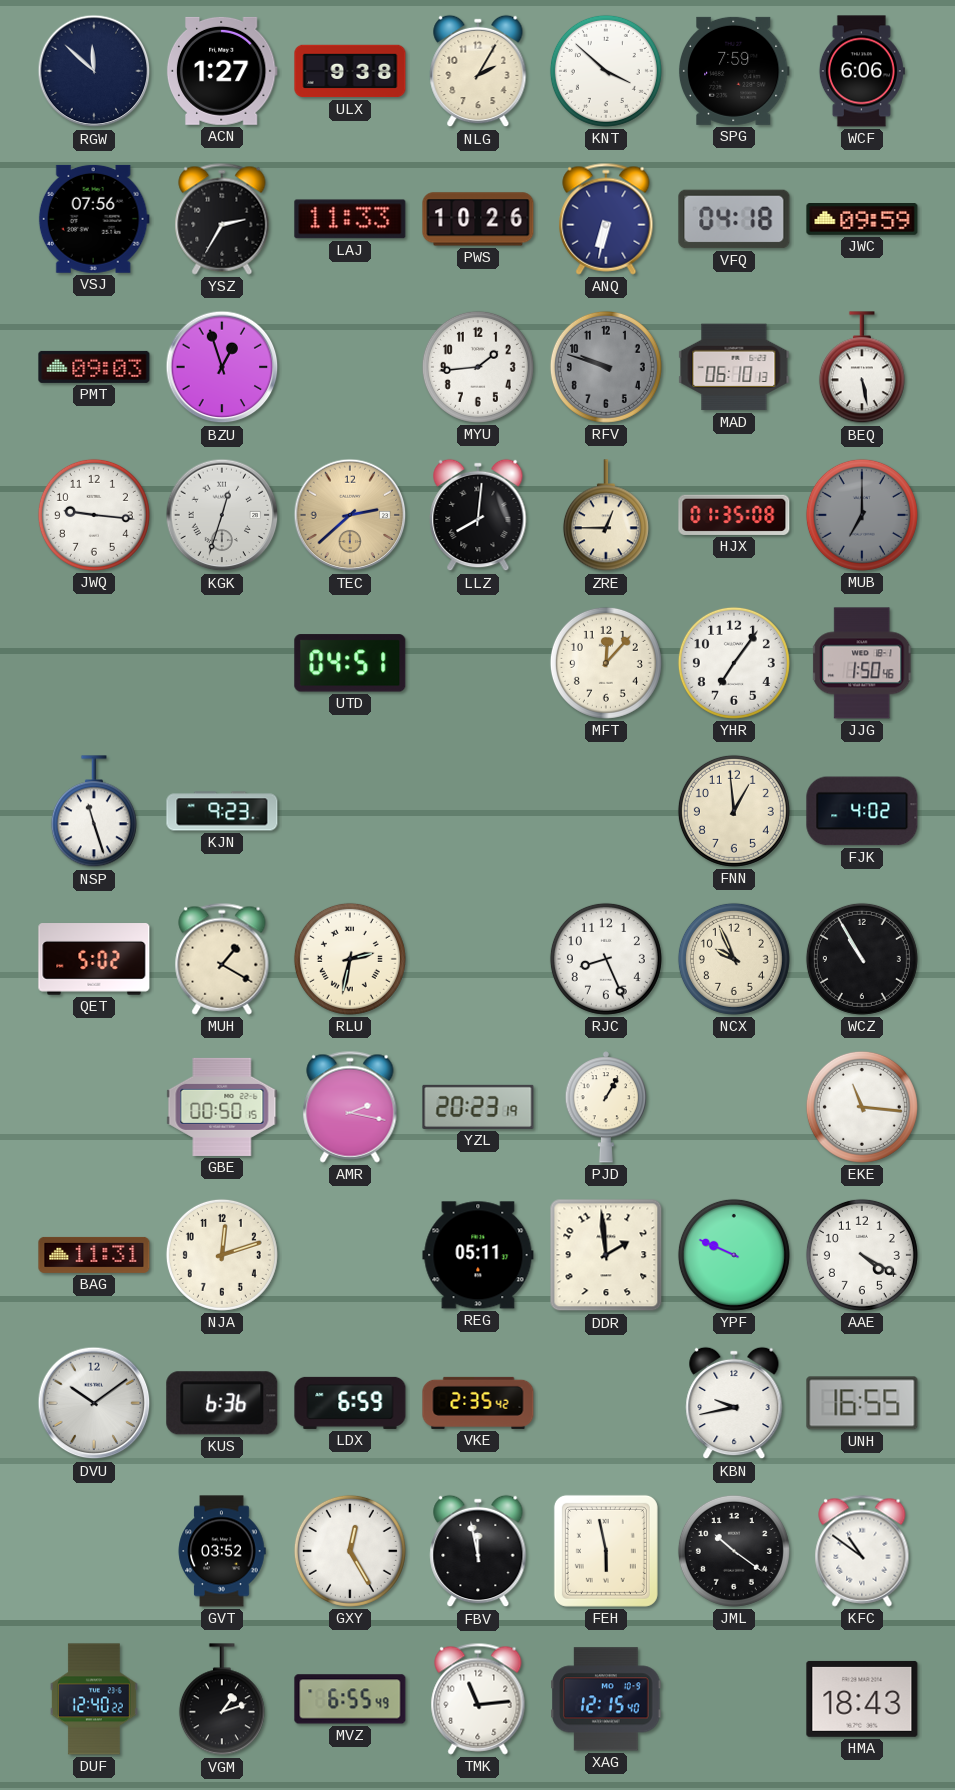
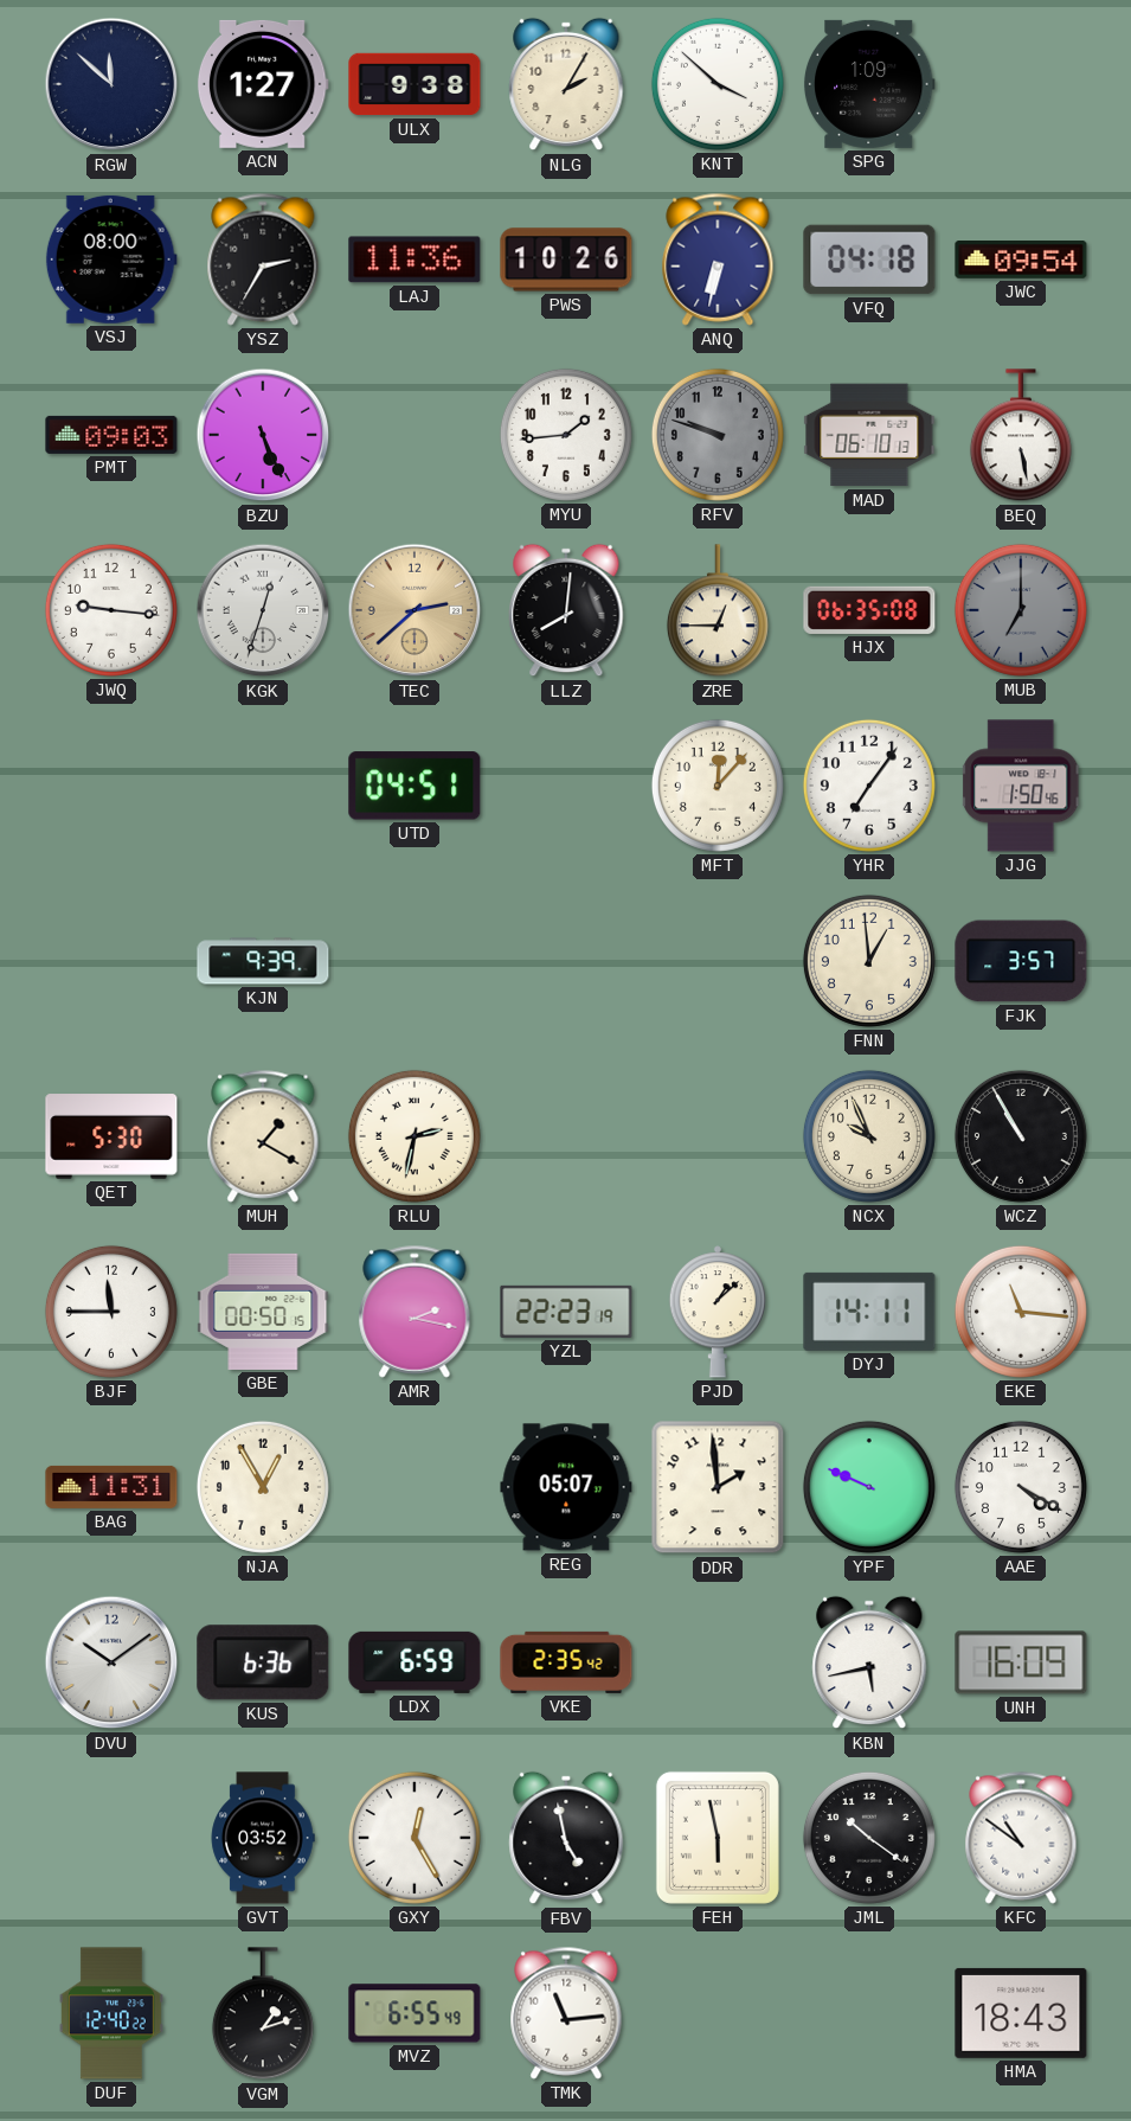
SPG: 7:59 -> 1:09
WCF: 6:06 -> none
VSJ: 07:56 -> 08:00
LAJ: 11:33 -> 11:36
JWC: 09:59 -> 09:54
BZU: 12:57 -> 5:26
HJX: 01:35 -> 06:35
NSP: 11:27 -> none
KJN: 9:23 -> 9:39
FJK: 4:02 -> 3:57
QET: 5:02 -> 5:30
RJC: 8:26 -> none
BJF: none -> 11:45
YZL: 20:23 -> 22:23
PJD: 1:05 -> 1:08
DYJ: none -> 14:11
NJA: 12:12 -> 12:55
REG: 05:11 -> 05:07
KBN: 9:43 -> 5:43
UNH: 16:55 -> 16:09
FBV: 11:58 -> 4:58
XAG: 12:15 -> none
